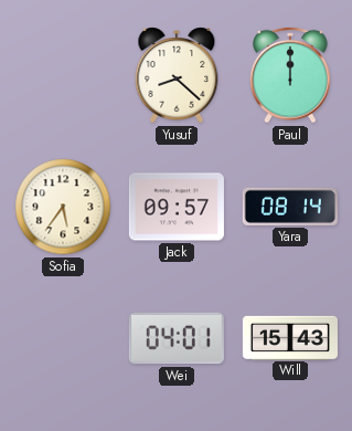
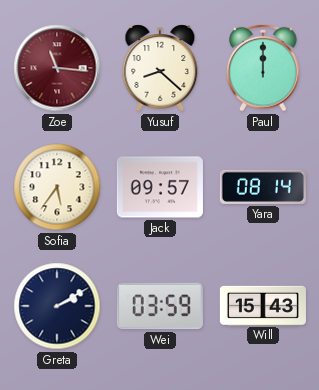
Zoe: none -> 11:16
Greta: none -> 2:10
Wei: 04:01 -> 03:59
